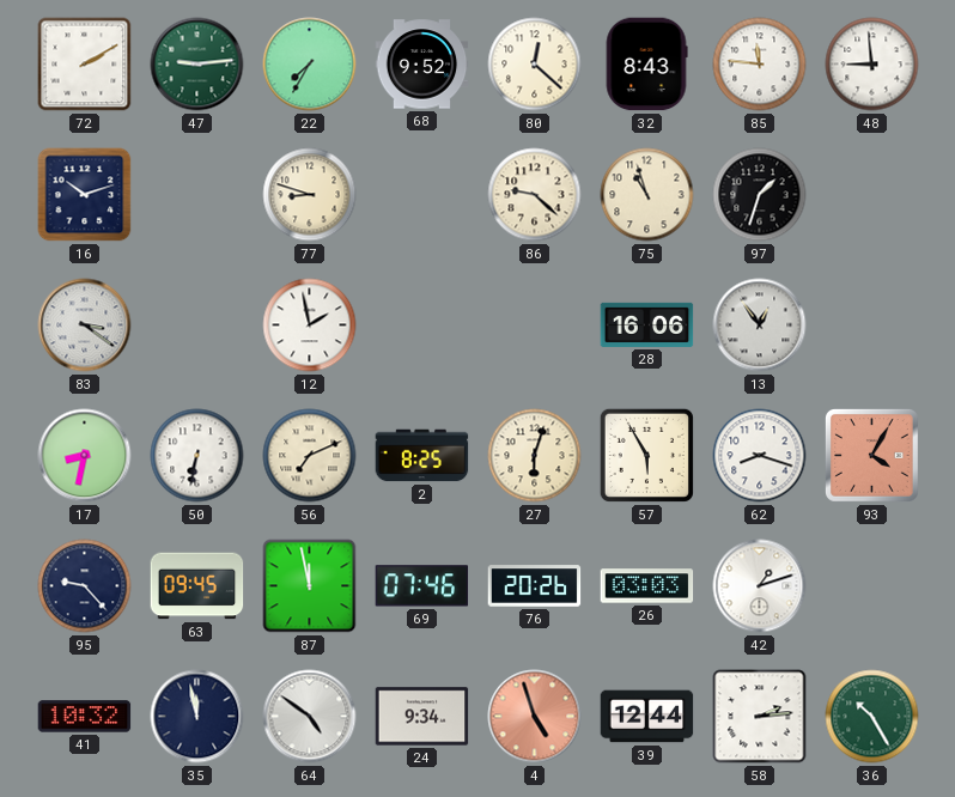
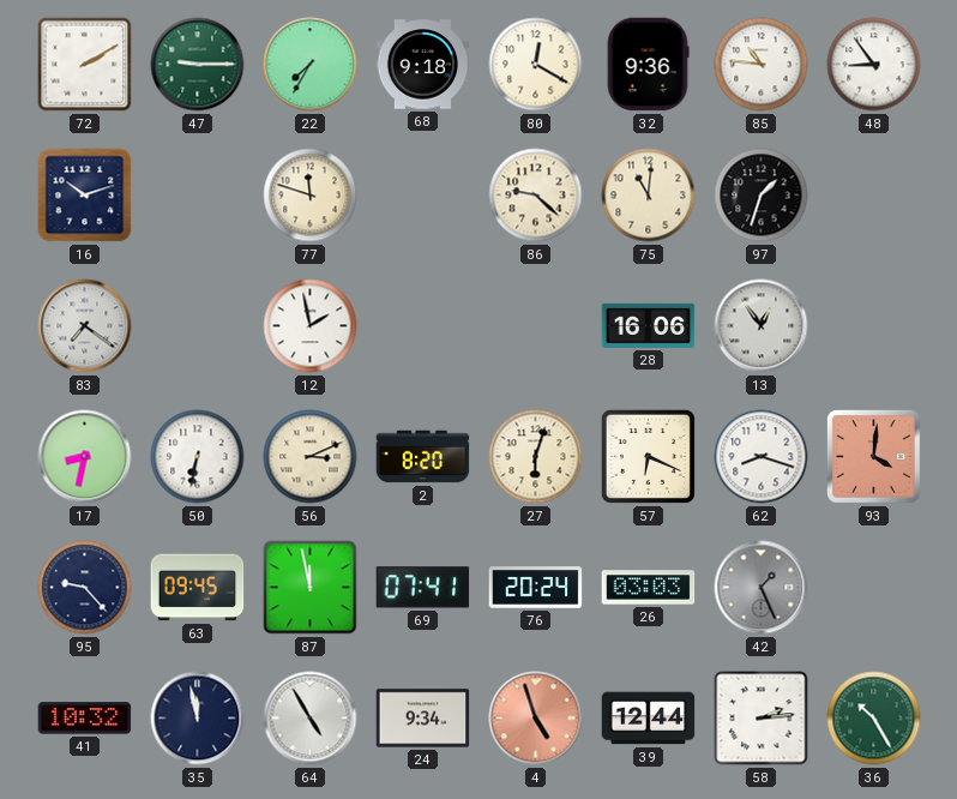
47: 9:14 -> 9:15
68: 9:52 -> 9:18
80: 12:22 -> 12:20
32: 8:43 -> 9:36
85: 11:46 -> 10:46
48: 8:59 -> 8:54
77: 8:48 -> 11:48
75: 10:57 -> 11:01
83: 3:21 -> 7:21
56: 7:11 -> 3:11
2: 8:25 -> 8:20
57: 5:55 -> 6:19
93: 4:05 -> 4:01
69: 07:46 -> 07:41
76: 20:26 -> 20:24
42: 1:12 -> 1:26
42 dial: white -> grey
64: 4:51 -> 4:55
